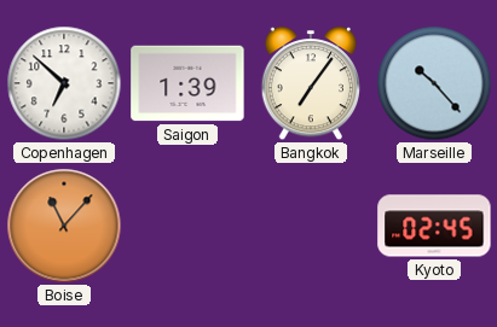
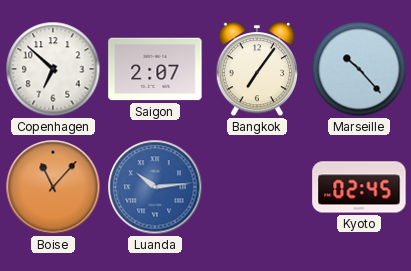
Saigon: 1:39 -> 2:07
Luanda: none -> 10:14
